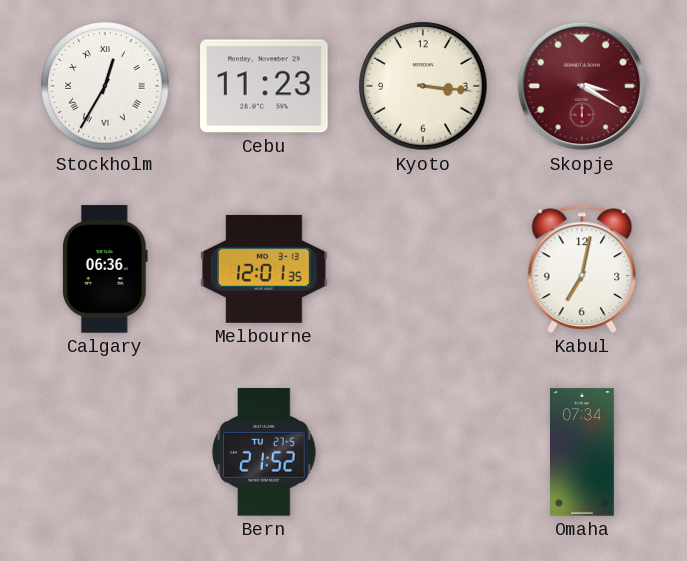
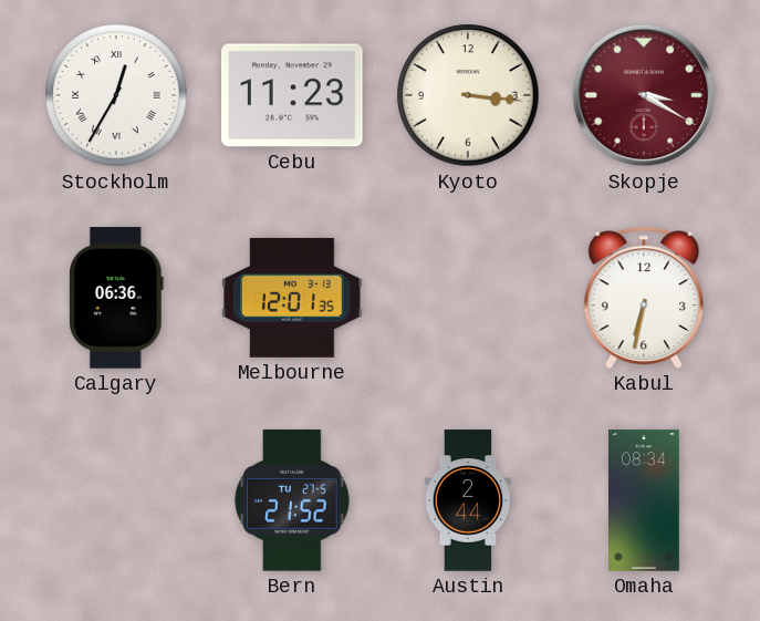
Kabul: 7:02 -> 6:32
Austin: none -> 2:44
Omaha: 07:34 -> 08:34
